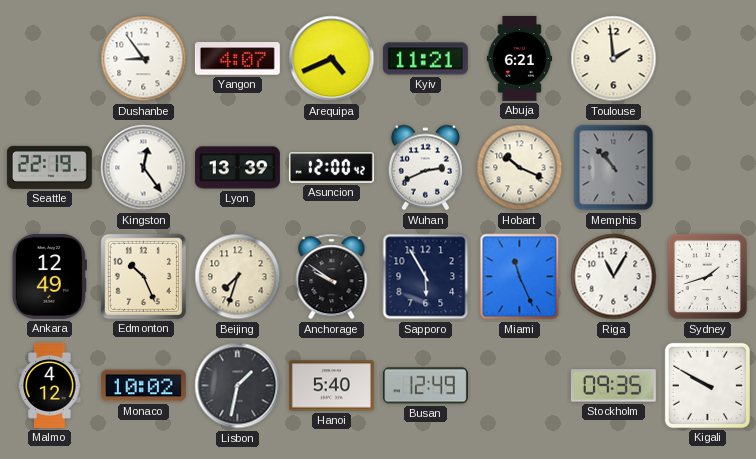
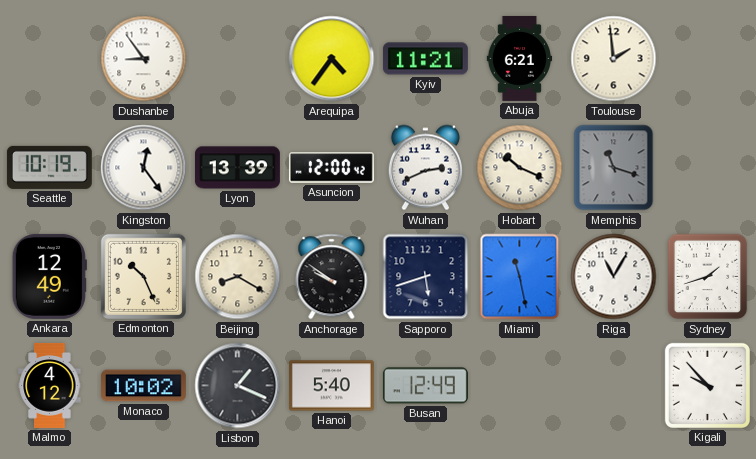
Yangon: 4:07 -> none
Arequipa: 4:41 -> 4:36
Seattle: 22:19 -> 10:19
Memphis: 10:53 -> 11:18
Beijing: 7:33 -> 8:20
Sapporo: 5:55 -> 5:42
Miami: 11:26 -> 11:28
Lisbon: 1:32 -> 1:19
Stockholm: 09:35 -> none
Kigali: 9:50 -> 9:53
